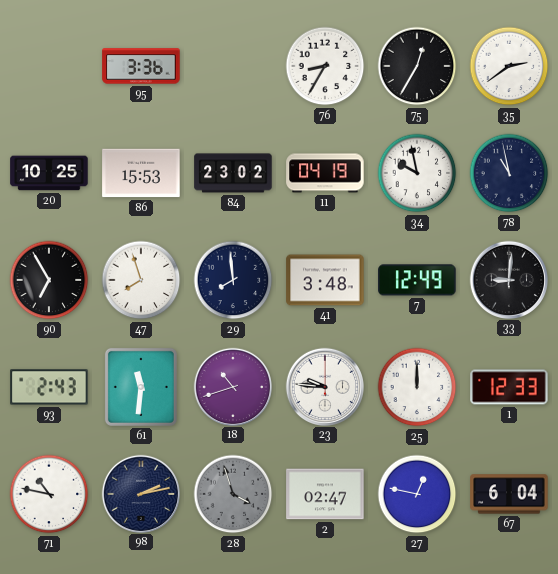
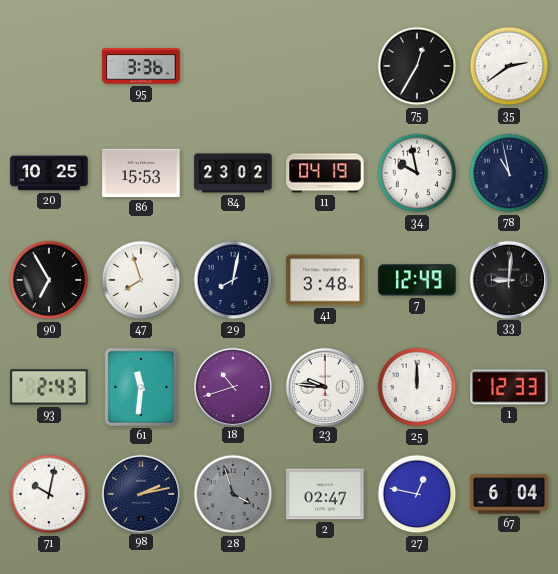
76: 8:35 -> none
29: 7:59 -> 8:02
71: 10:47 -> 10:02
